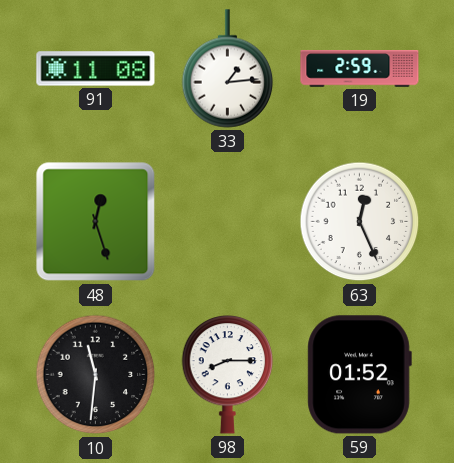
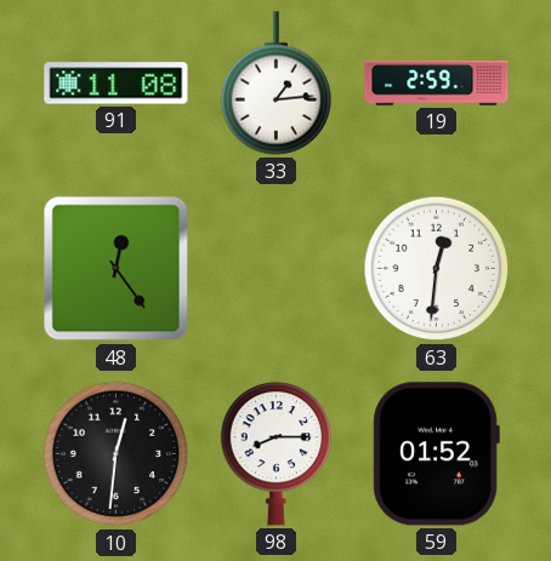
48: 12:27 -> 12:24
63: 12:26 -> 12:31
10: 11:31 -> 12:31
